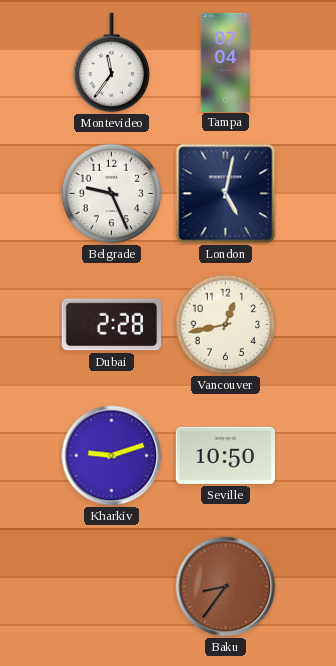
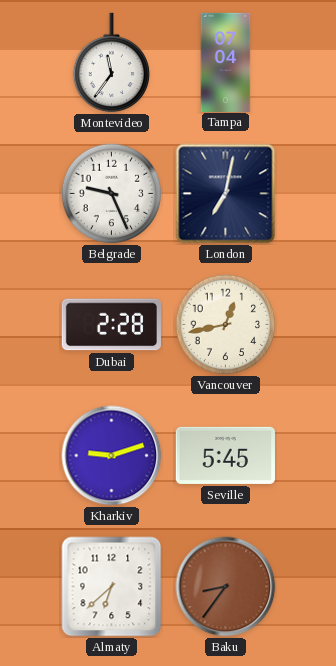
London: 5:02 -> 7:02
Seville: 10:50 -> 5:45
Almaty: none -> 6:38
